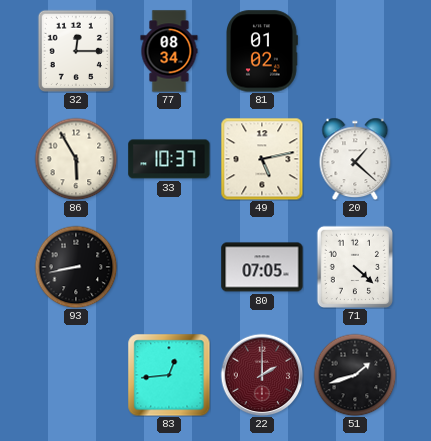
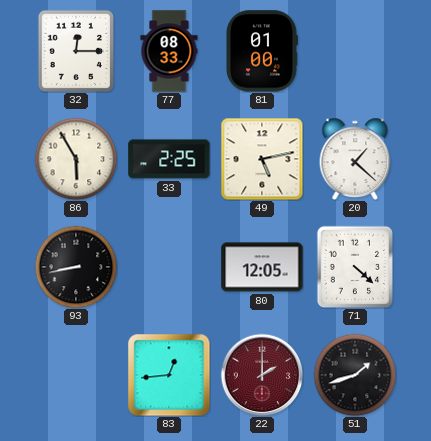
77: 08:34 -> 08:33
81: 01:02 -> 01:00
33: 10:37 -> 2:25
80: 07:05 -> 12:05
